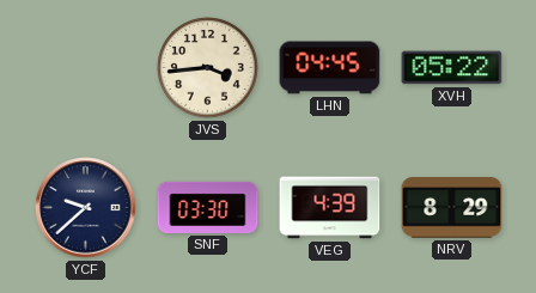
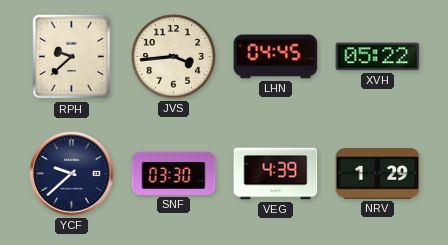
RPH: none -> 9:38
NRV: 8:29 -> 1:29
